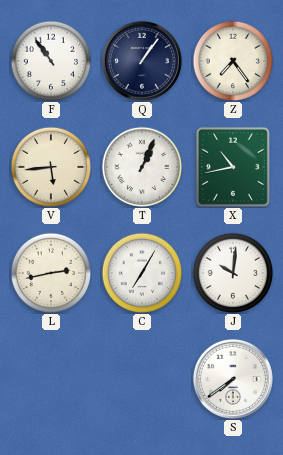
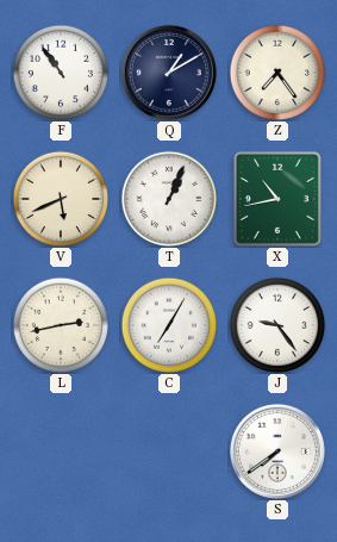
Q: 1:06 -> 1:10
V: 5:44 -> 5:41
J: 10:01 -> 9:24
